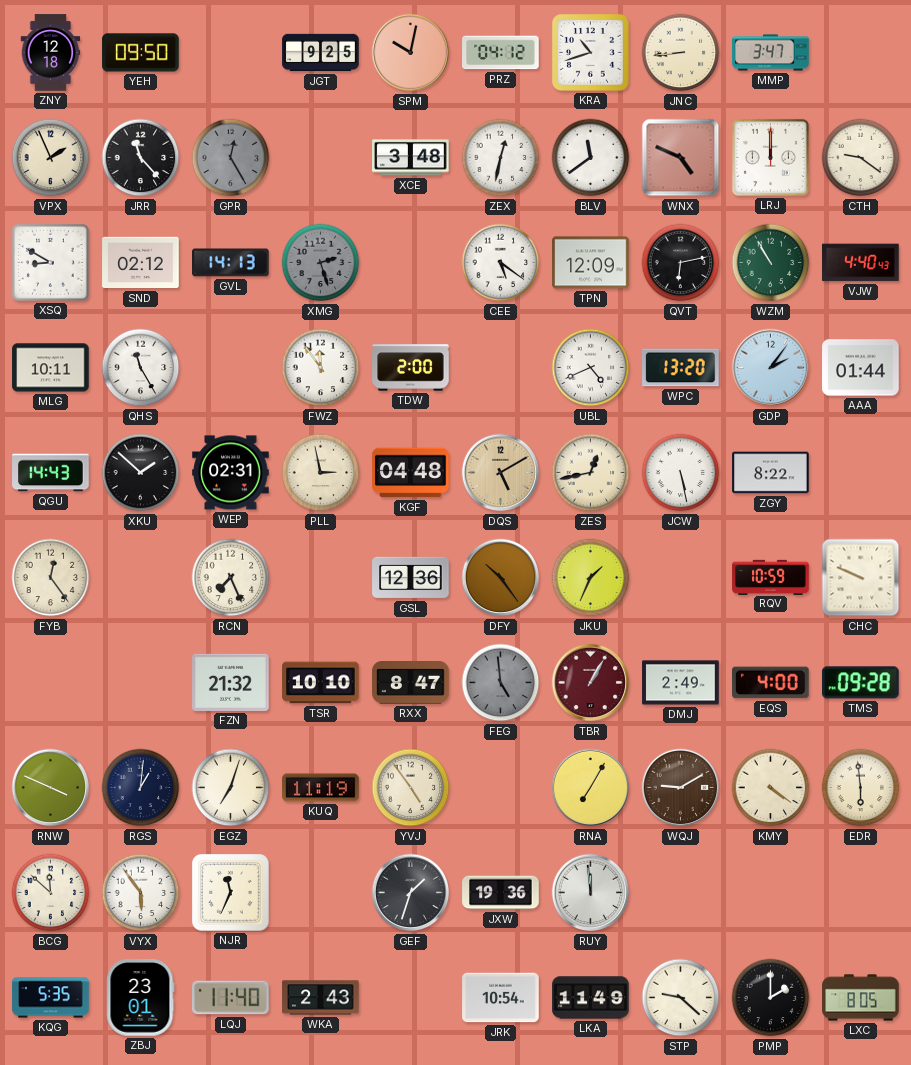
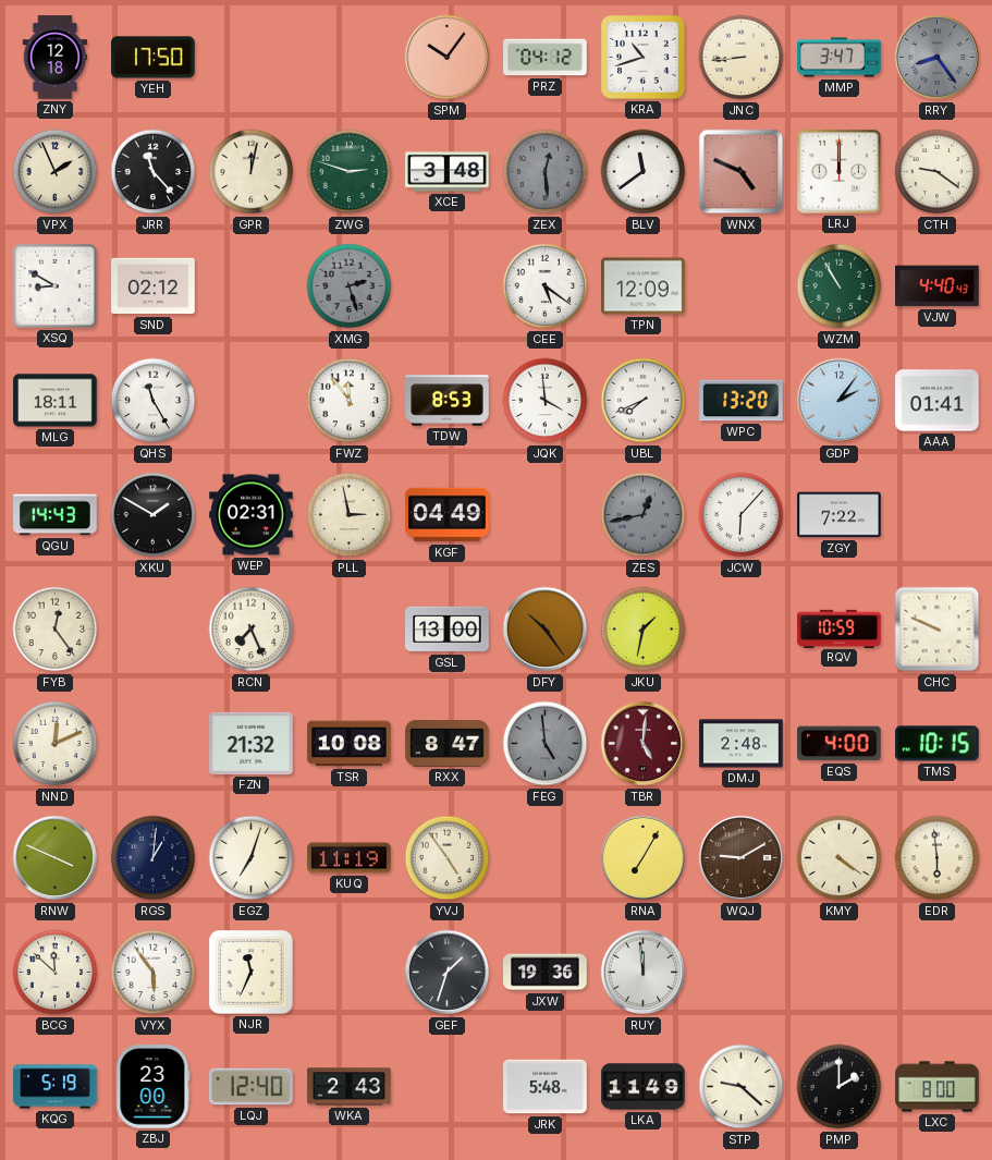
YEH: 09:50 -> 17:50
JGT: 9:25 -> none
SPM: 10:02 -> 10:06
RRY: none -> 8:24
GPR: 12:25 -> 12:02
GPR dial: grey -> cream
ZWG: none -> 2:48
ZEX: 12:32 -> 12:29
ZEX dial: white -> grey
GVL: 14:13 -> none
QVT: 6:13 -> none
MLG: 10:11 -> 18:11
TDW: 2:00 -> 8:53
JQK: none -> 3:59
UBL: 4:41 -> 7:41
AAA: 01:44 -> 01:41
XKU: 1:52 -> 1:50
KGF: 04:48 -> 04:49
DQS: 5:10 -> none
ZES dial: cream -> grey
JCW: 5:28 -> 6:07
ZGY: 8:22 -> 7:22
GSL: 12:36 -> 13:00
JKU: 1:34 -> 1:32
NND: none -> 12:11
TSR: 10:10 -> 10:08
TBR: 1:05 -> 5:01
DMJ: 2:49 -> 2:48
TMS: 09:28 -> 10:15
KQG: 5:35 -> 5:19
ZBJ: 23:01 -> 23:00
LQJ: 11:40 -> 12:40
JRK: 10:54 -> 5:48
LXC: 8:05 -> 8:00
